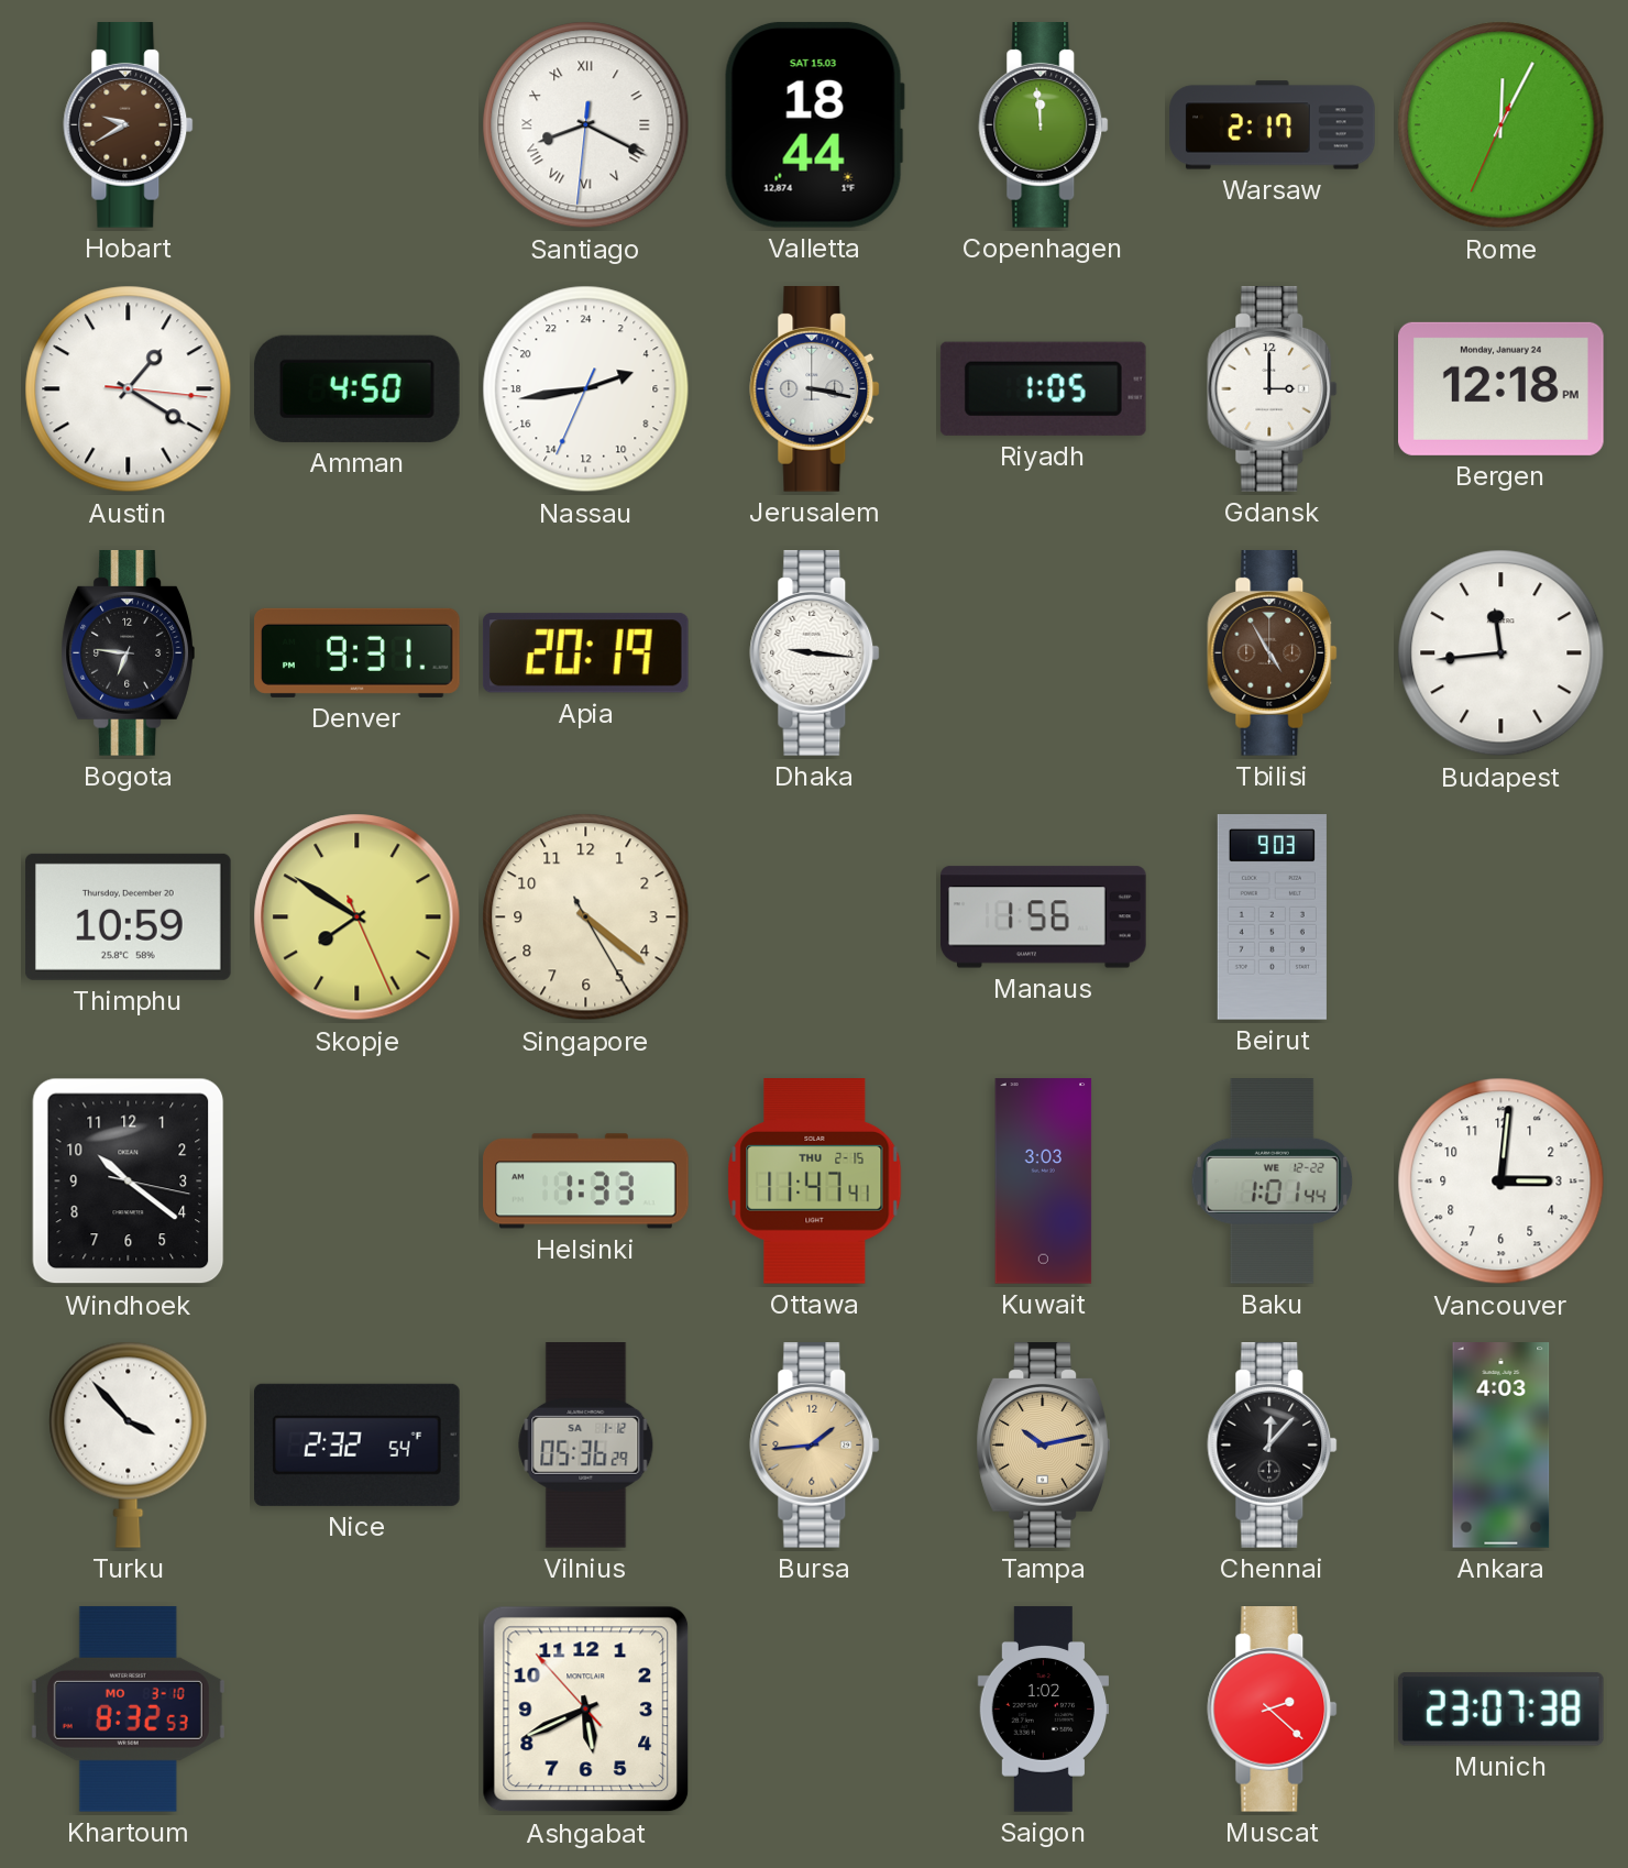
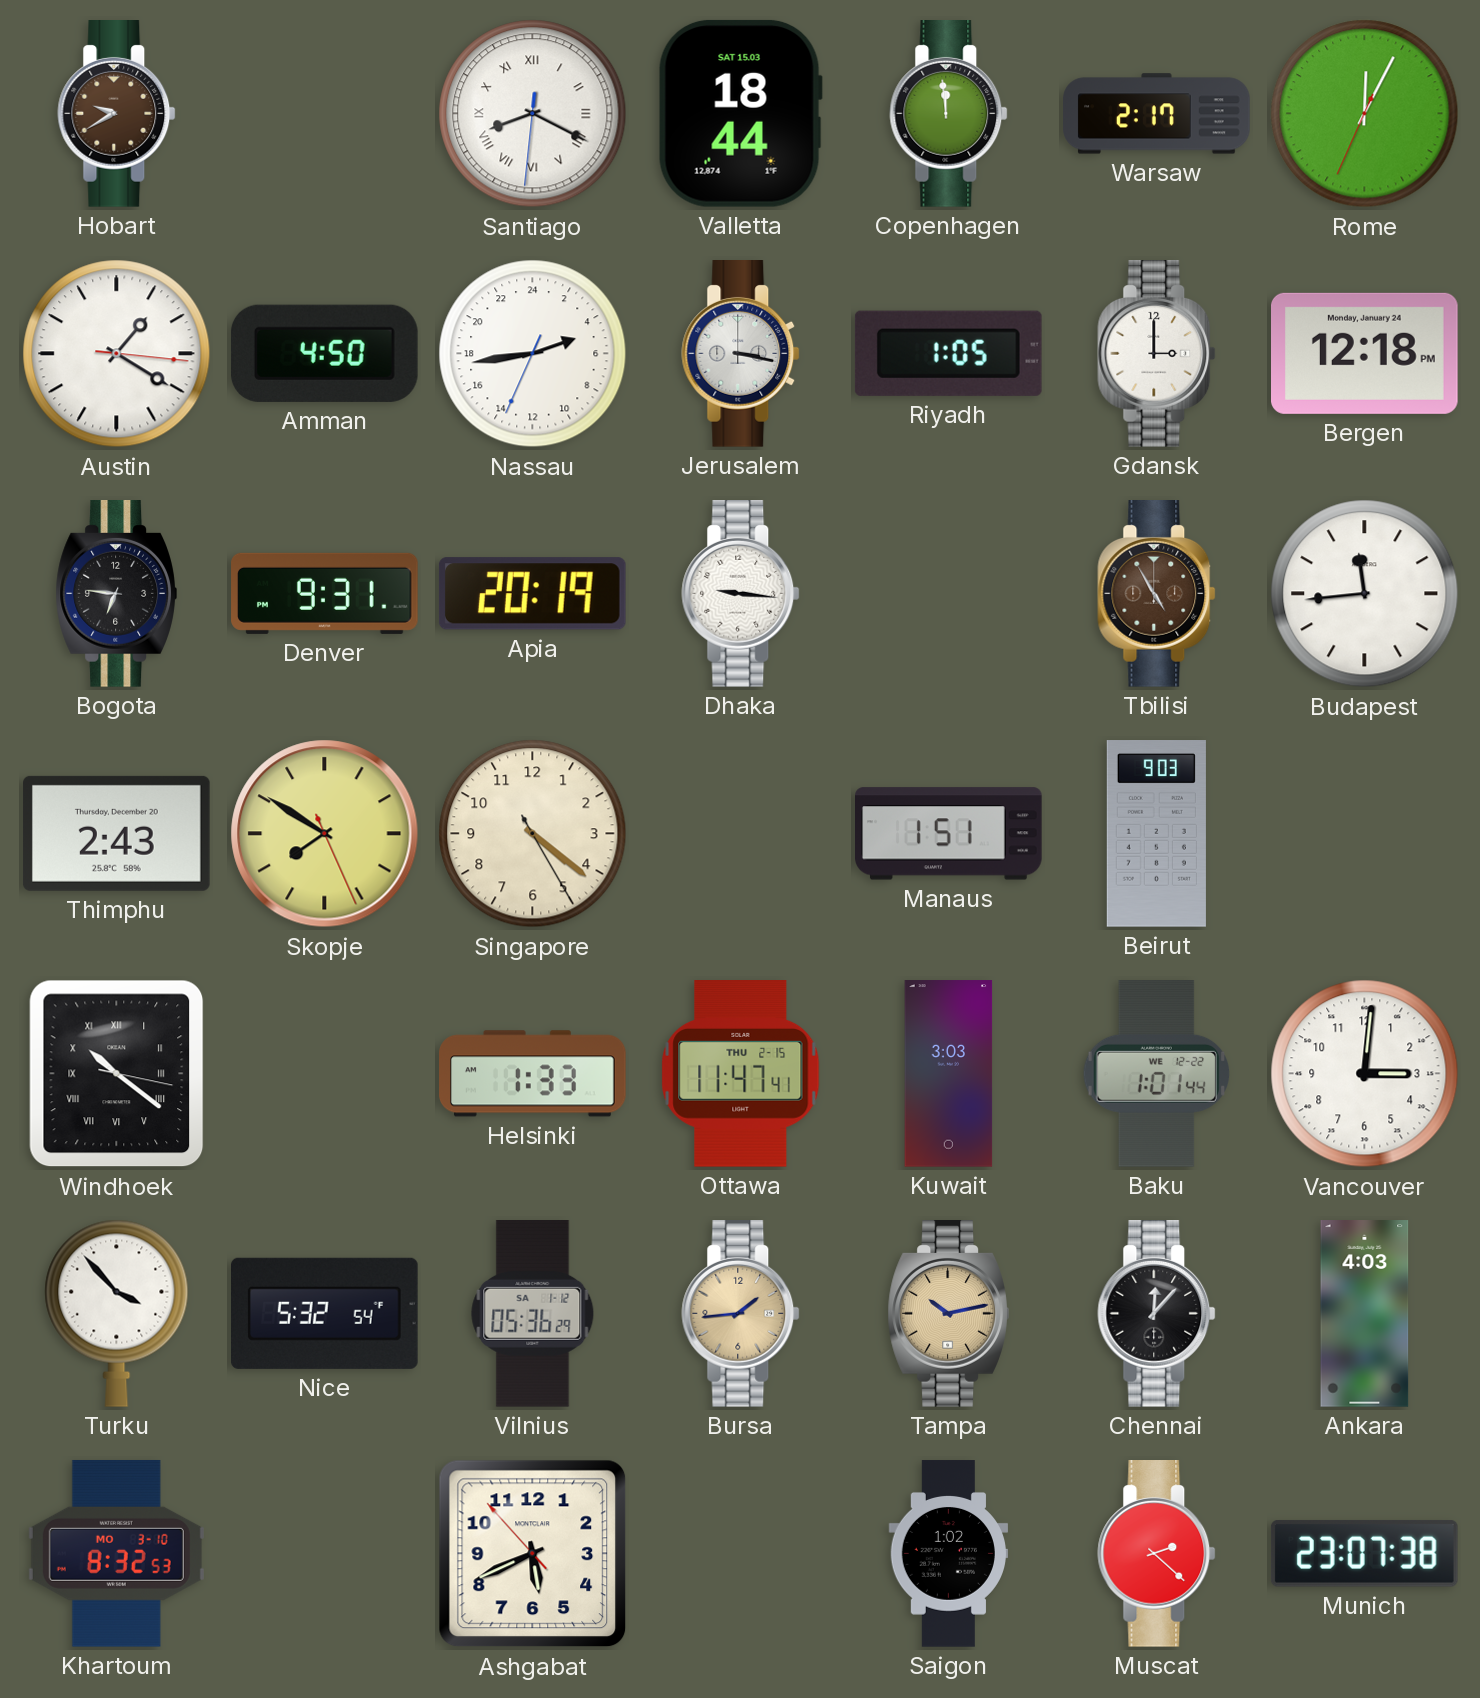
Thimphu: 10:59 -> 2:43
Manaus: 1:56 -> 1:51
Windhoek numerals: Arabic -> Roman
Nice: 2:32 -> 5:32
